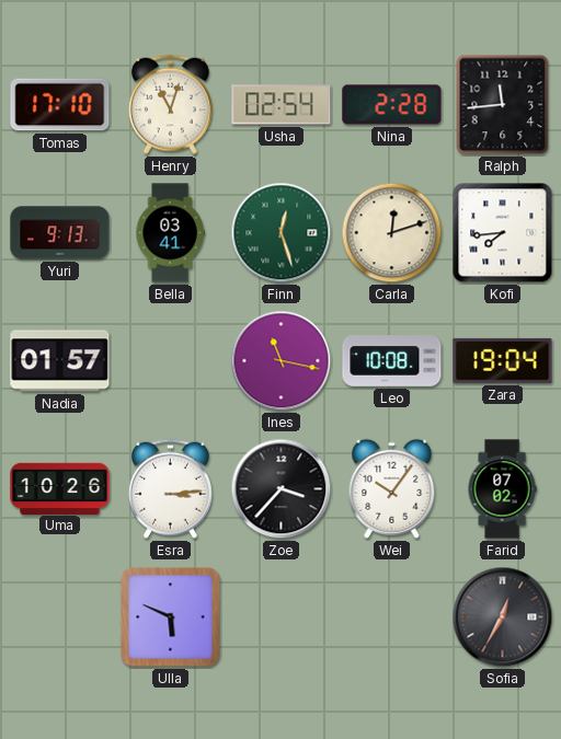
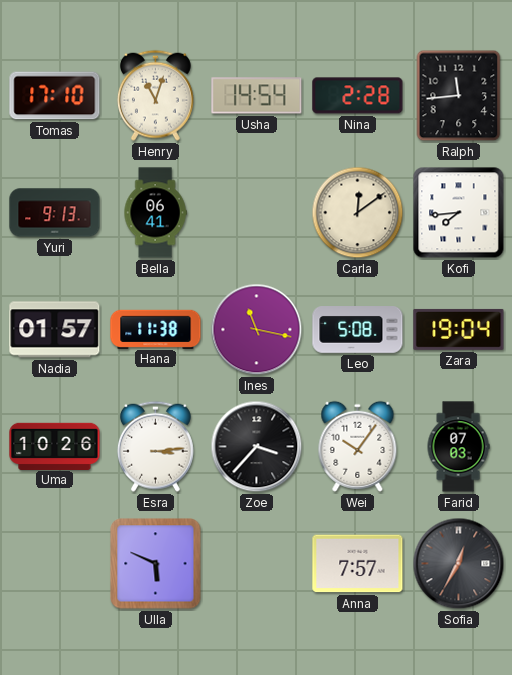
Usha: 02:54 -> 14:54
Bella: 03:41 -> 06:41
Finn: 12:27 -> none
Carla: 12:12 -> 12:09
Hana: none -> 11:38
Leo: 10:08 -> 5:08
Farid: 07:02 -> 07:03
Anna: none -> 7:57
